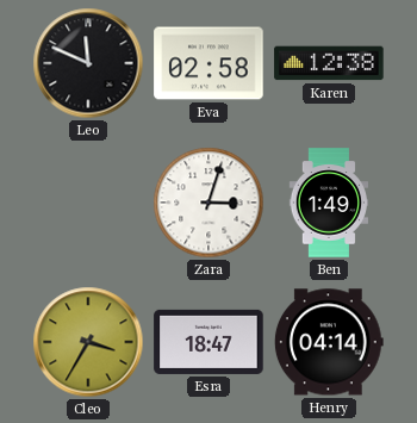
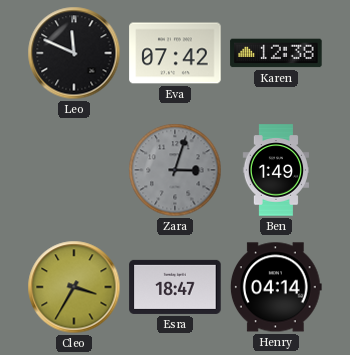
Eva: 02:58 -> 07:42
Zara dial: white -> grey
